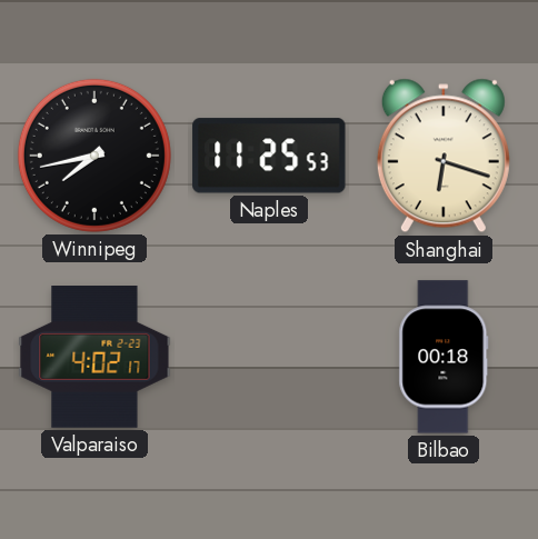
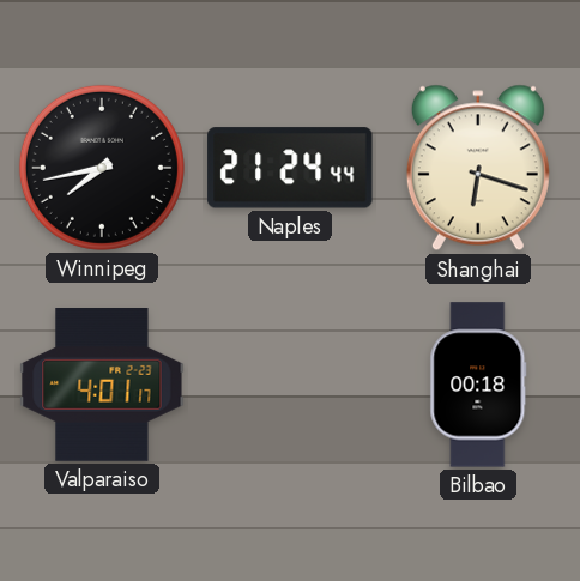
Naples: 11:25 -> 21:24
Valparaiso: 4:02 -> 4:01
